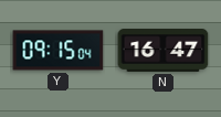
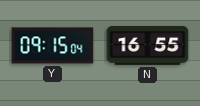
N: 16:47 -> 16:55
